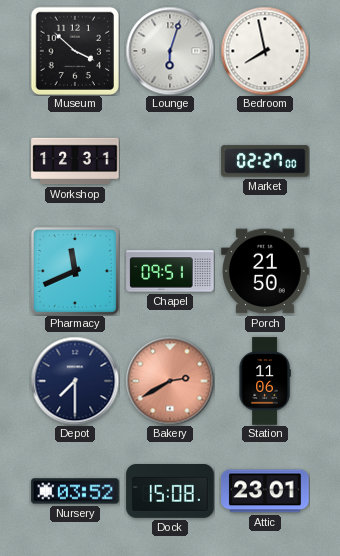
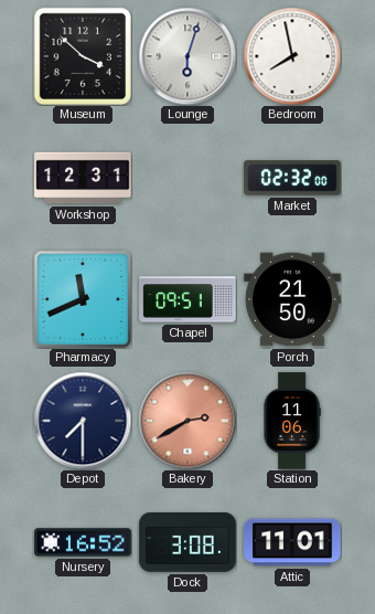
Market: 02:27 -> 02:32
Nursery: 03:52 -> 16:52
Dock: 15:08 -> 3:08
Attic: 23:01 -> 11:01
